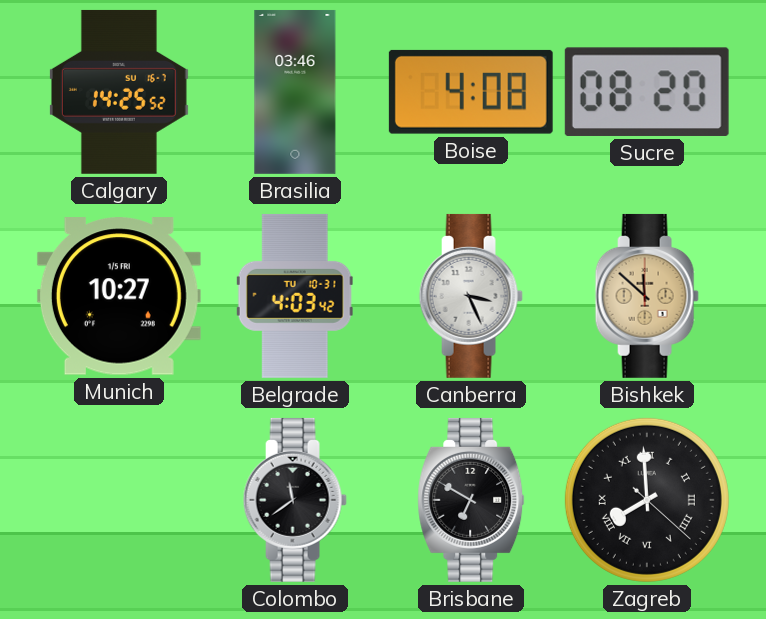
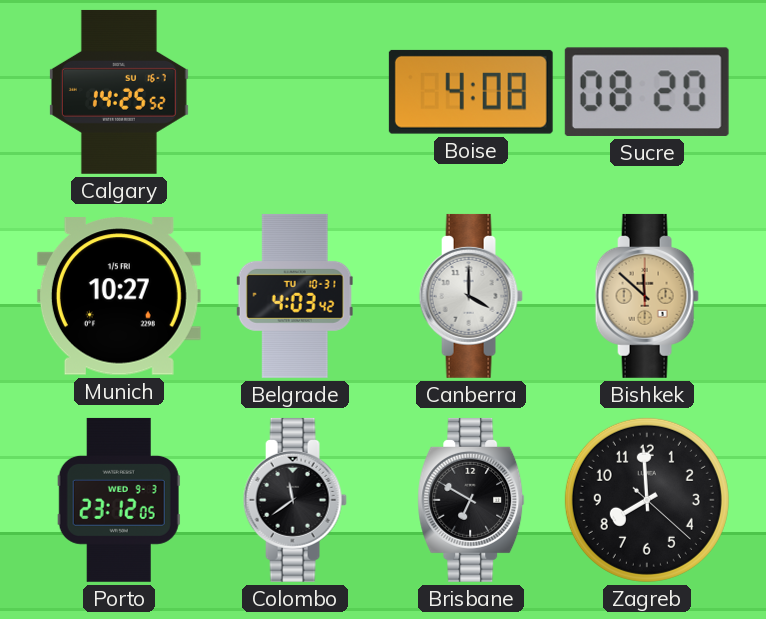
Brasilia: 03:46 -> none
Canberra: 3:26 -> 4:00
Porto: none -> 23:12
Zagreb numerals: Roman -> Arabic
